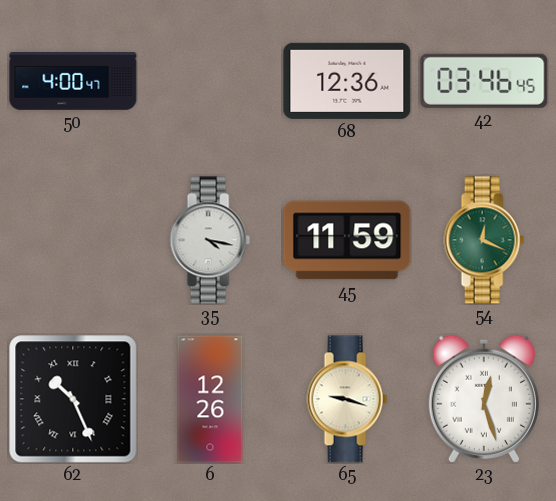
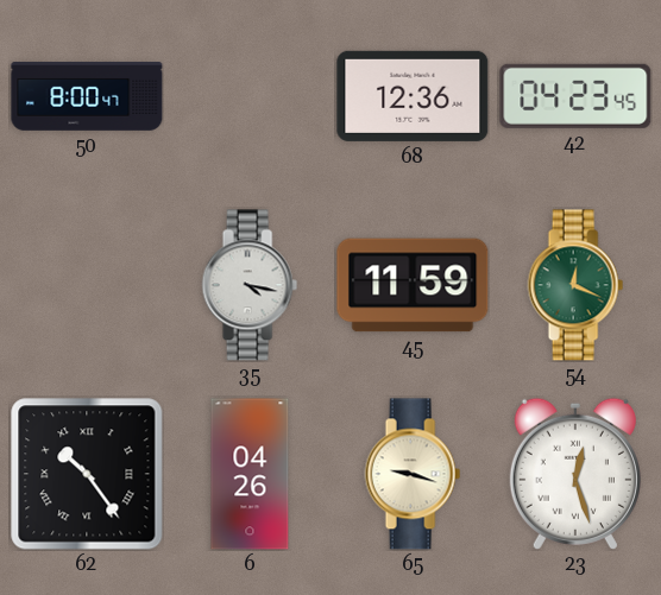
50: 4:00 -> 8:00
42: 03:46 -> 04:23
62: 10:26 -> 10:24
6: 12:26 -> 04:26
